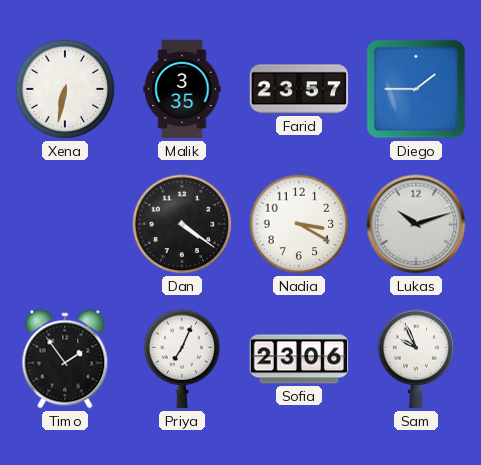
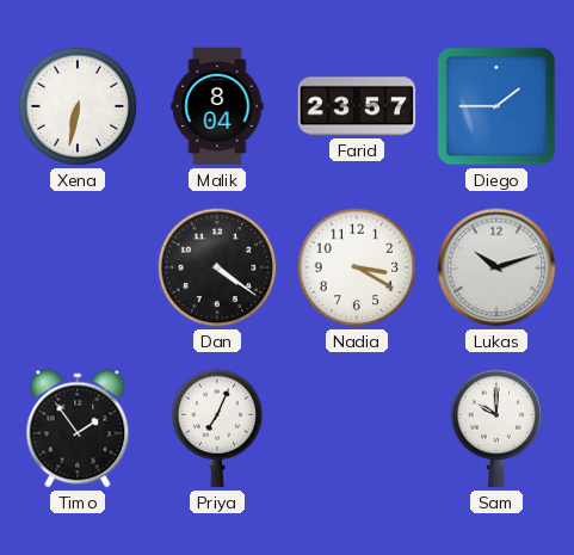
Malik: 3:35 -> 8:04
Sofia: 23:06 -> none
Sam: 9:56 -> 10:00
